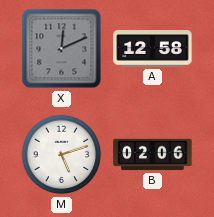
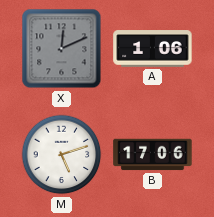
A: 12:58 -> 1:06
B: 02:06 -> 17:06
